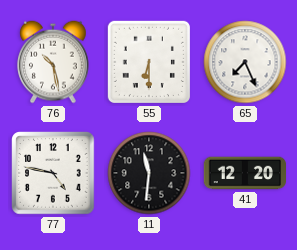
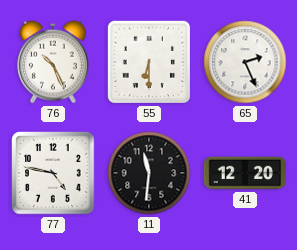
76: 10:28 -> 10:26
65: 7:26 -> 2:26
